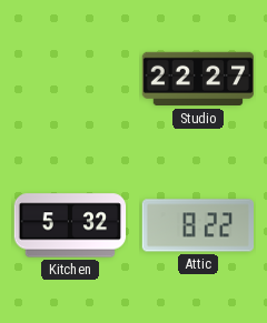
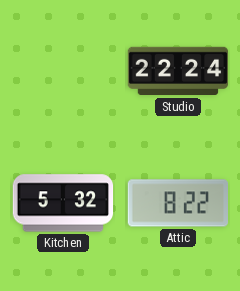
Studio: 22:27 -> 22:24
